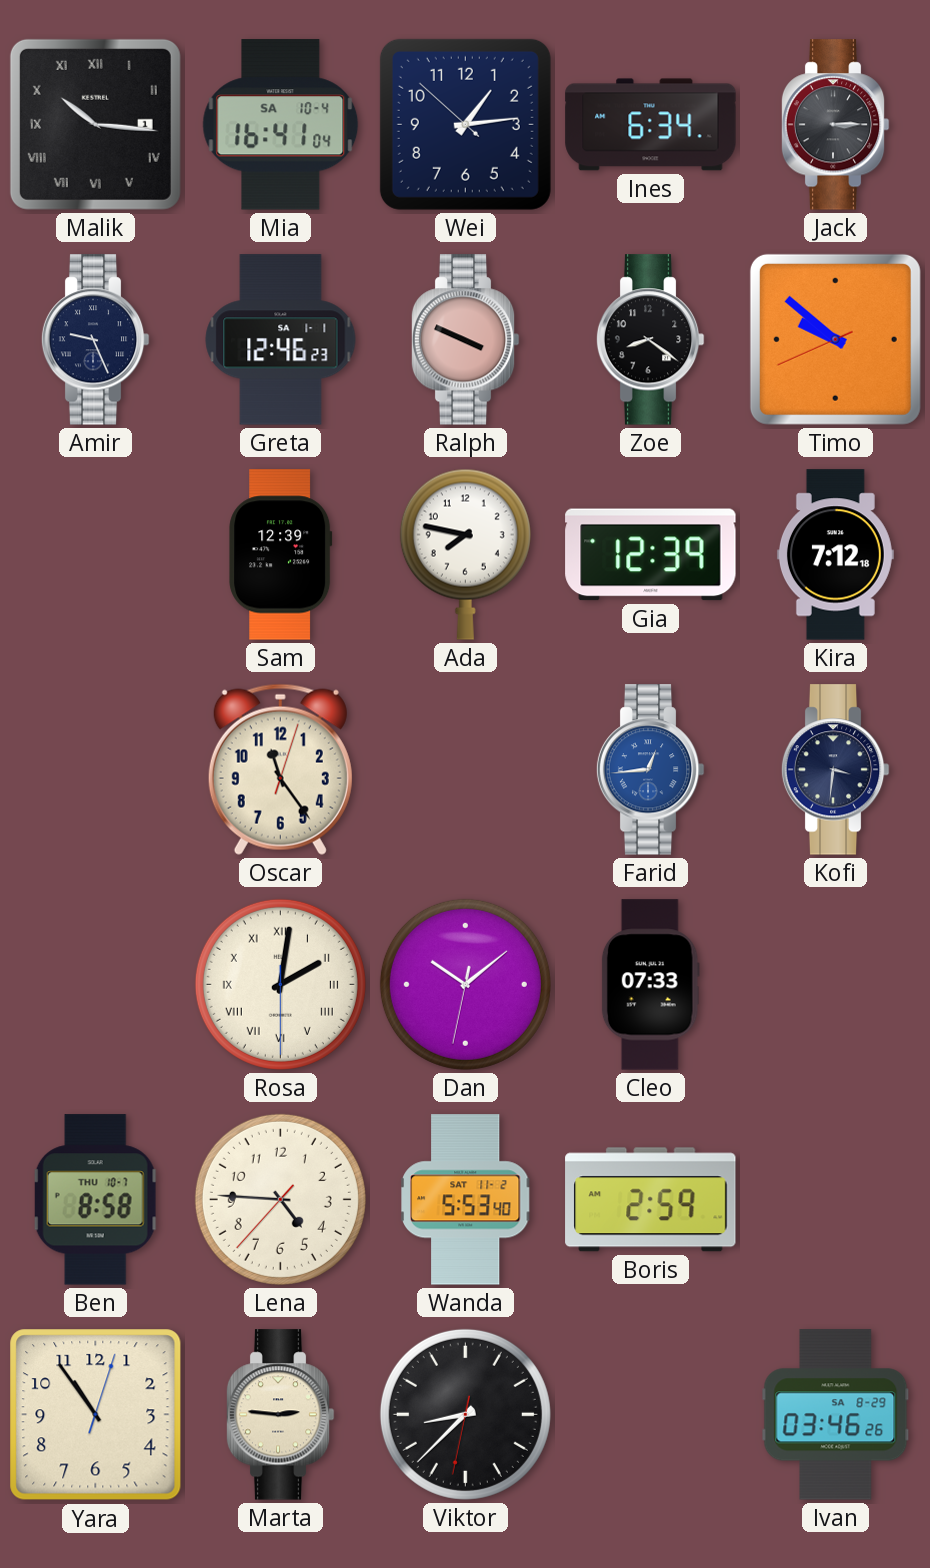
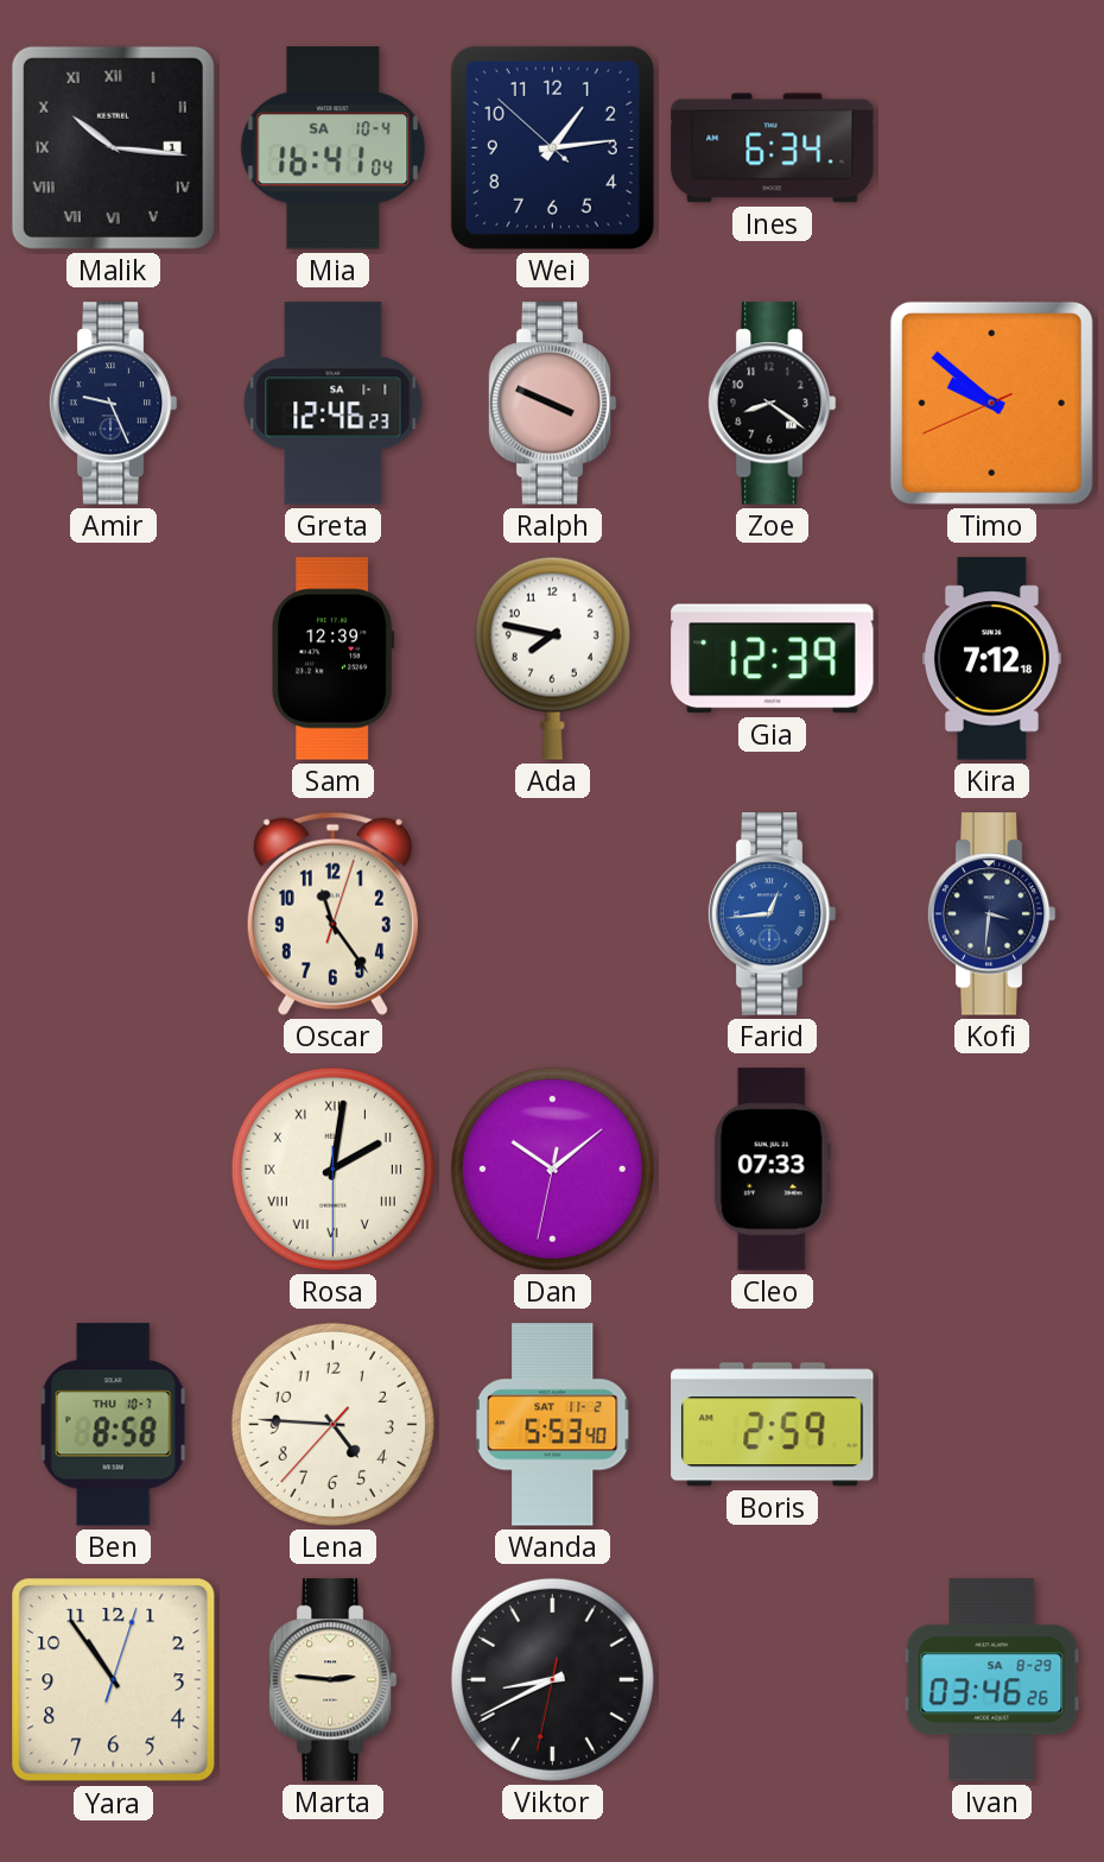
Jack: 3:15 -> none
Viktor: 8:37 -> 8:40
